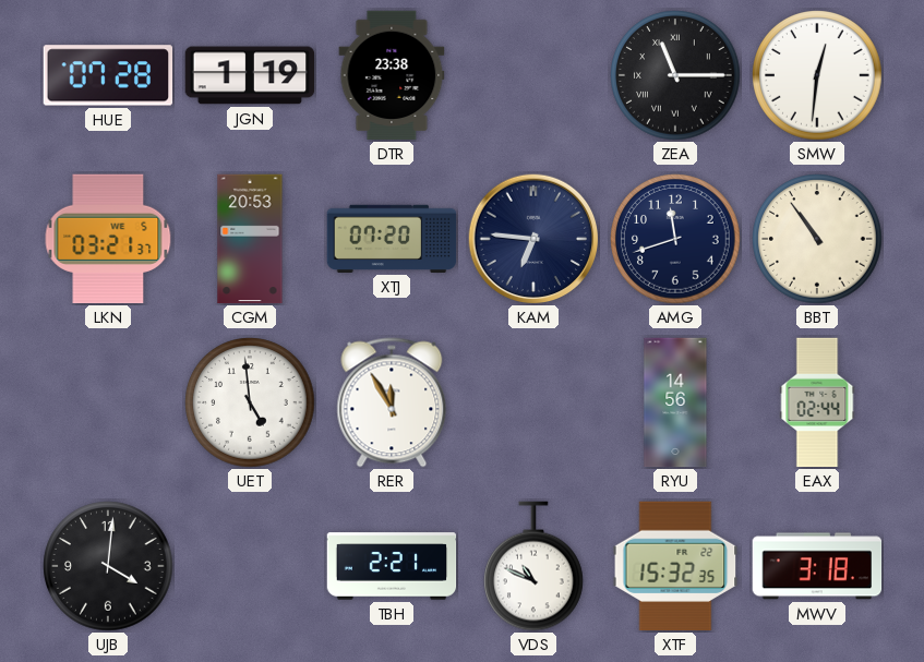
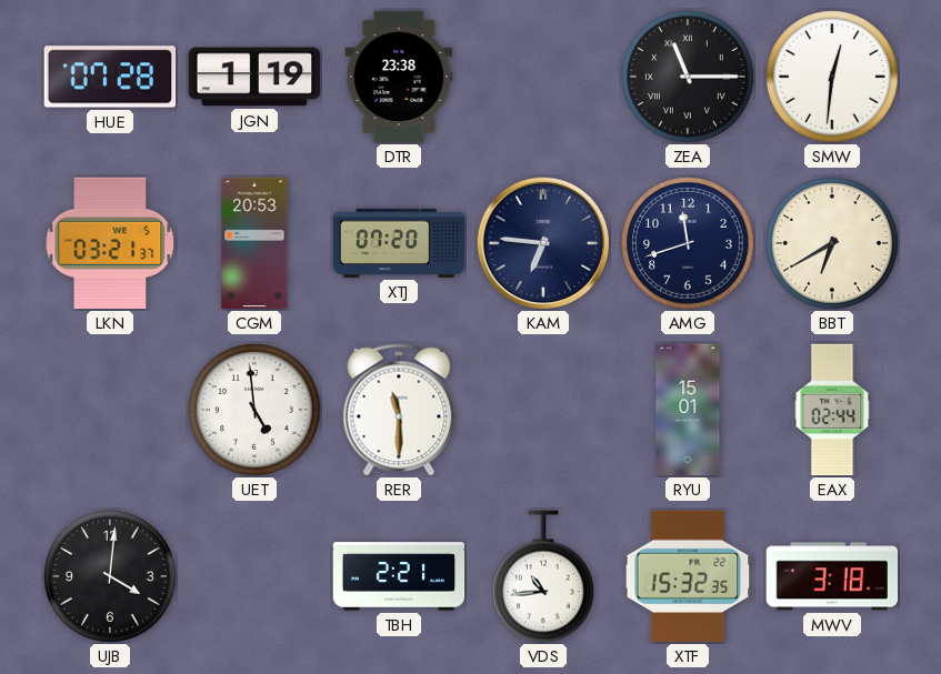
BBT: 10:54 -> 6:40
RER: 11:55 -> 11:30
RYU: 14:56 -> 15:01
VDS: 10:49 -> 10:44
